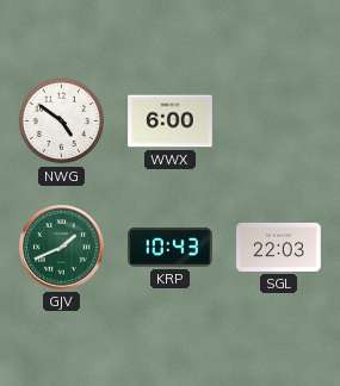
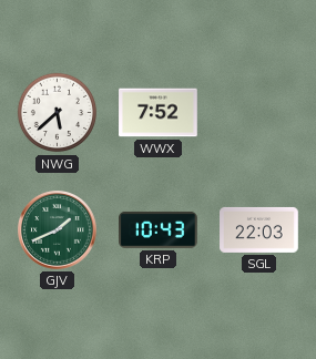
NWG: 4:51 -> 5:38
WWX: 6:00 -> 7:52
